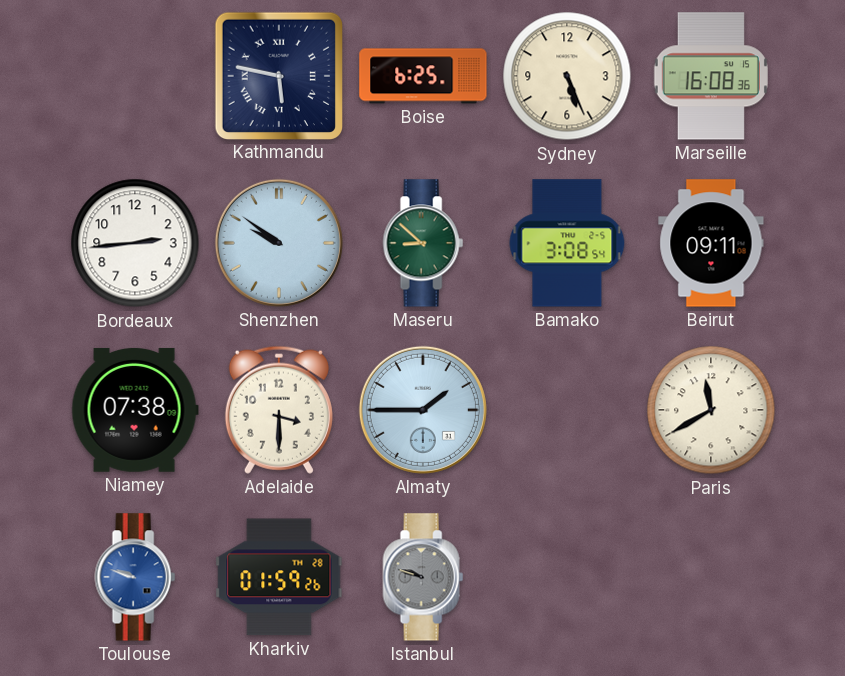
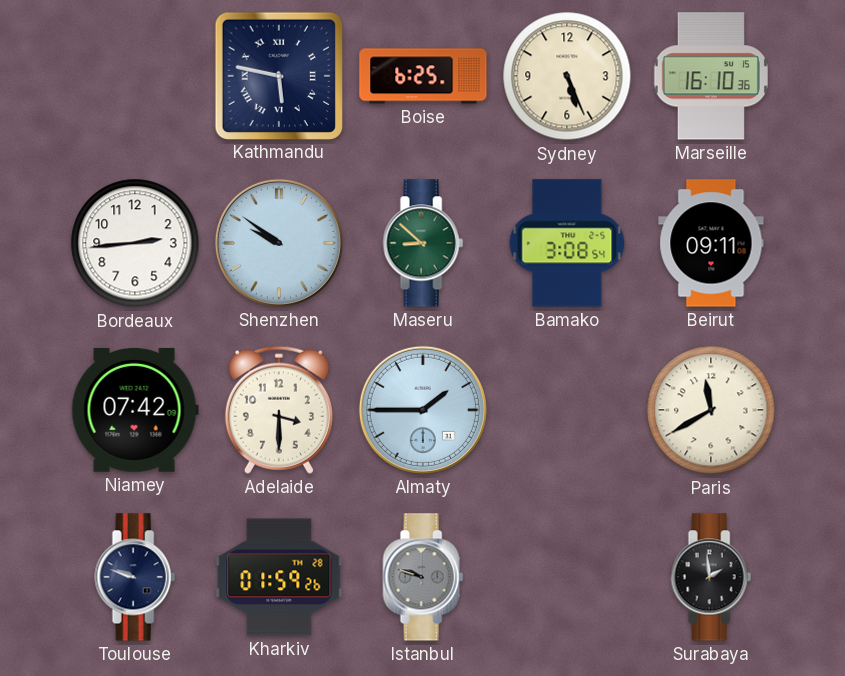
Marseille: 16:08 -> 16:10
Niamey: 07:38 -> 07:42
Toulouse dial: blue -> navy
Surabaya: none -> 1:59
